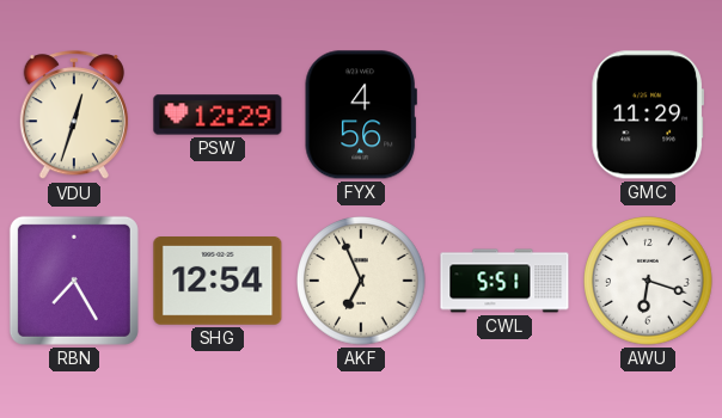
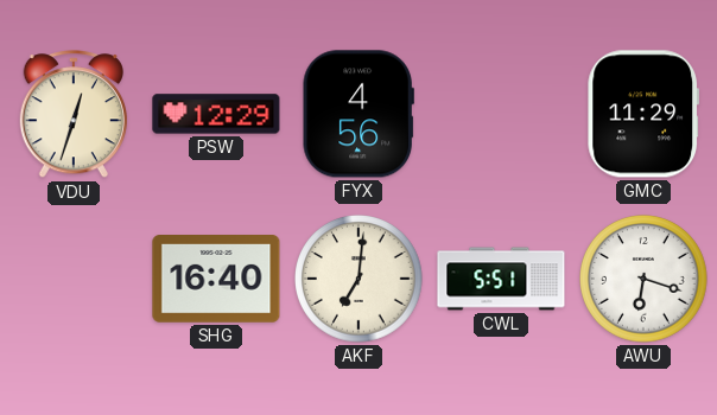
RBN: 7:25 -> none
SHG: 12:54 -> 16:40
AKF: 6:56 -> 7:01
